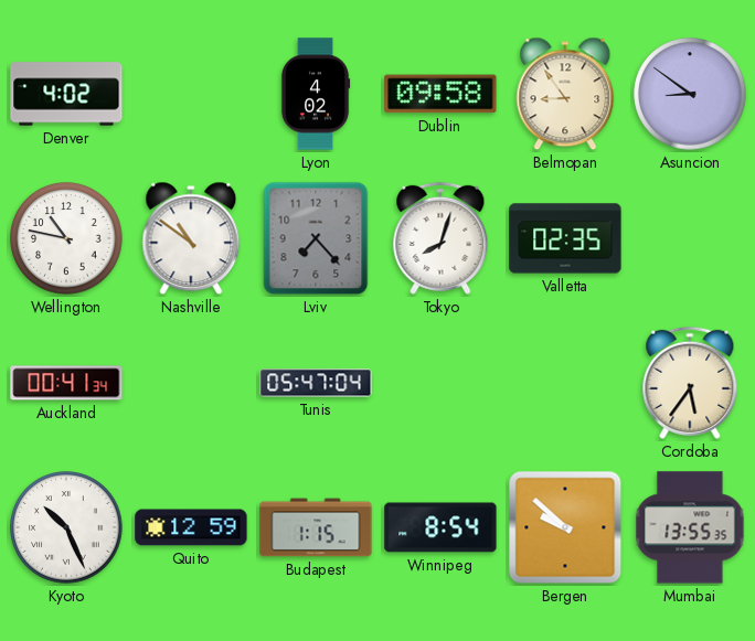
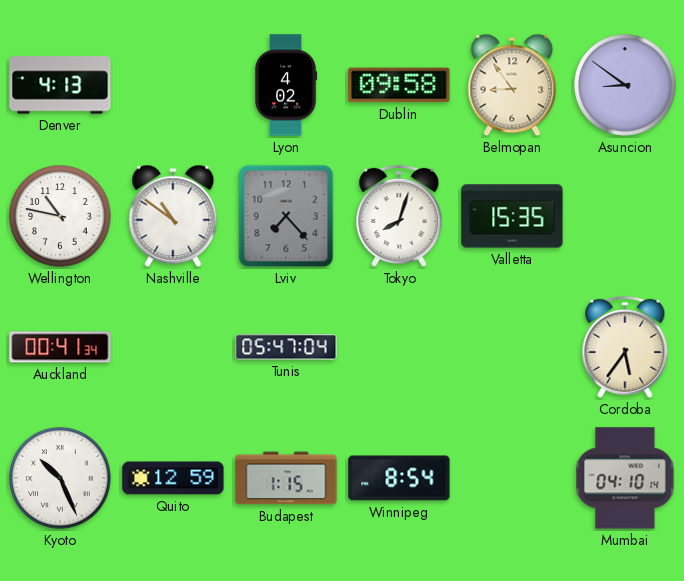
Denver: 4:02 -> 4:13
Valletta: 02:35 -> 15:35
Bergen: 9:52 -> none
Mumbai: 13:55 -> 04:10
